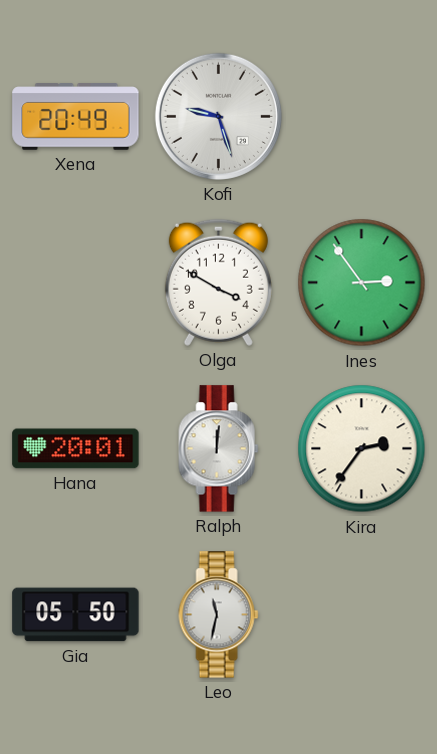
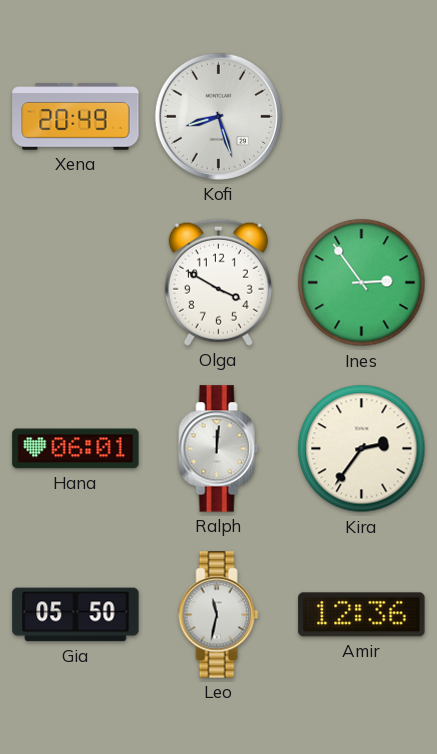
Kofi: 9:27 -> 8:27
Hana: 20:01 -> 06:01
Amir: none -> 12:36
